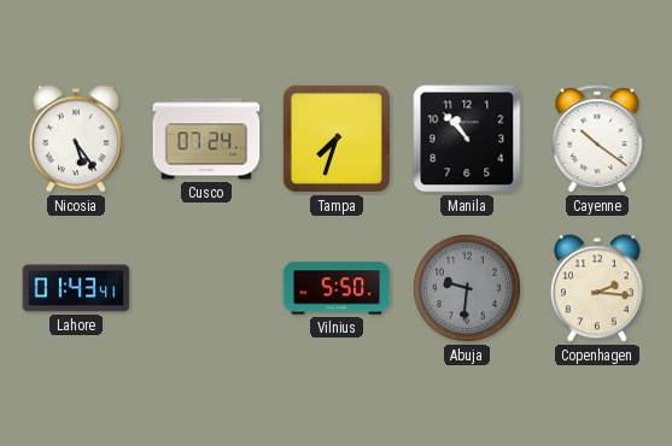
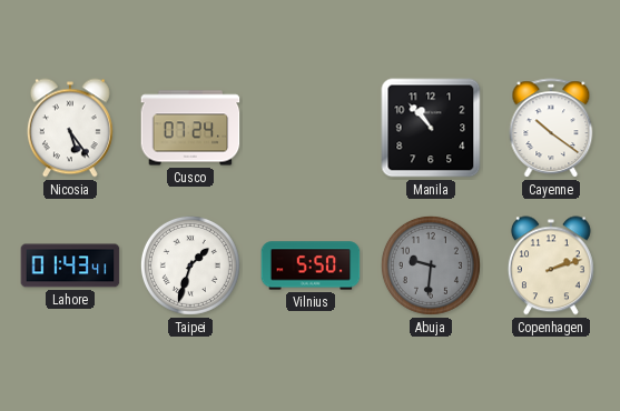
Tampa: 7:33 -> none
Taipei: none -> 1:33
Copenhagen: 2:16 -> 2:12
